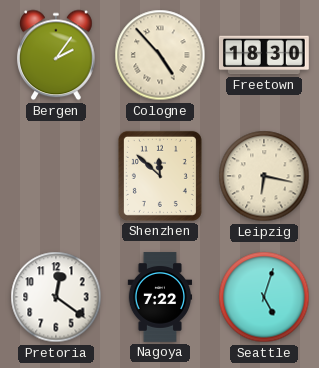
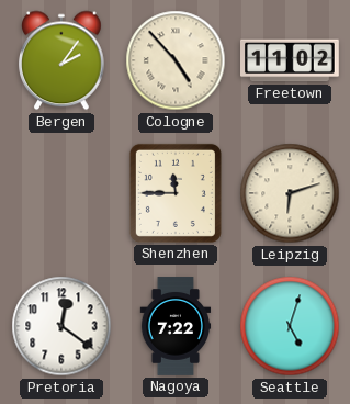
Freetown: 18:30 -> 11:02
Shenzhen: 11:52 -> 11:45
Leipzig: 6:17 -> 6:12
